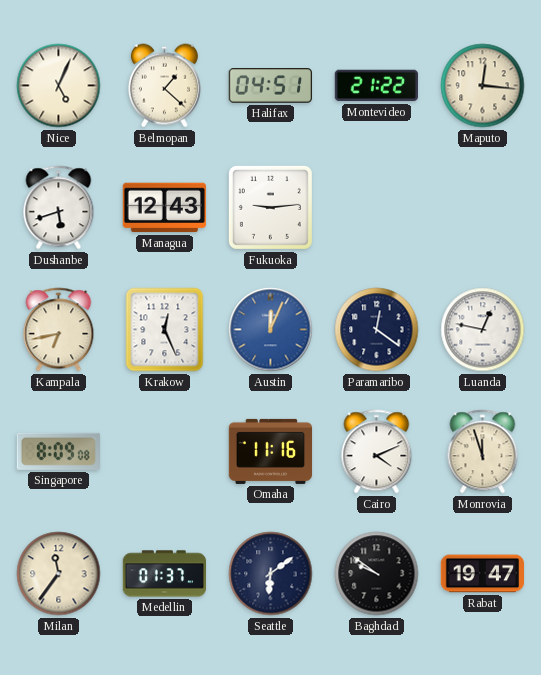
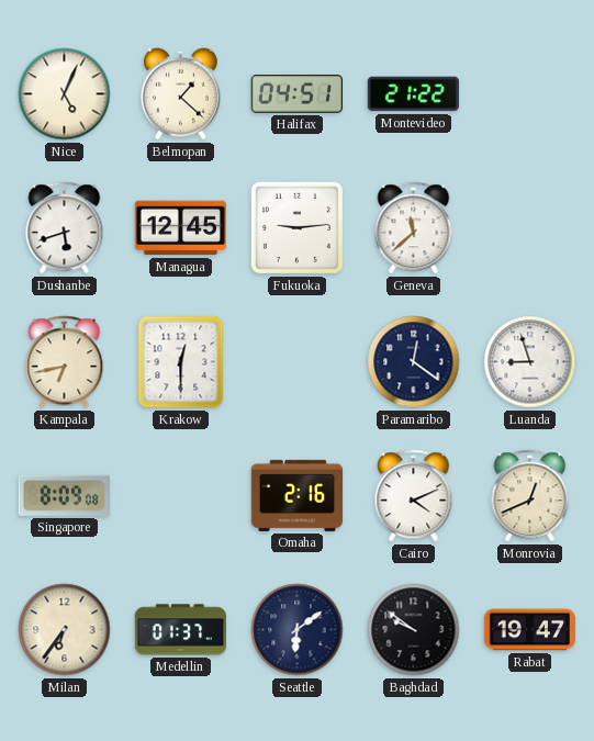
Maputo: 12:16 -> none
Managua: 12:43 -> 12:45
Geneva: none -> 11:38
Krakow: 12:26 -> 12:30
Austin: 12:04 -> none
Luanda: 12:47 -> 8:57
Omaha: 11:16 -> 2:16
Monrovia: 11:57 -> 12:41
Milan: 11:36 -> 6:36
